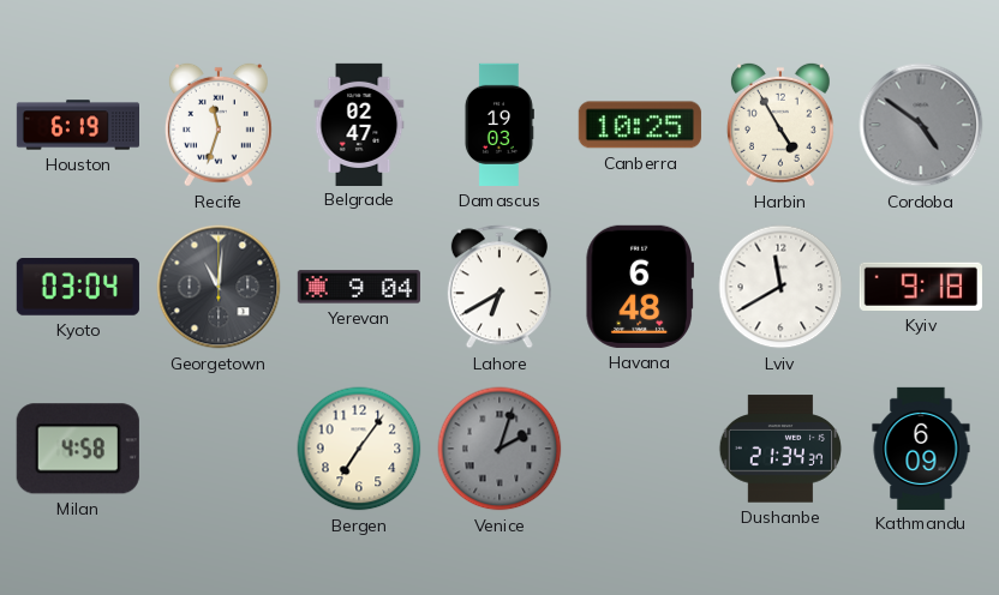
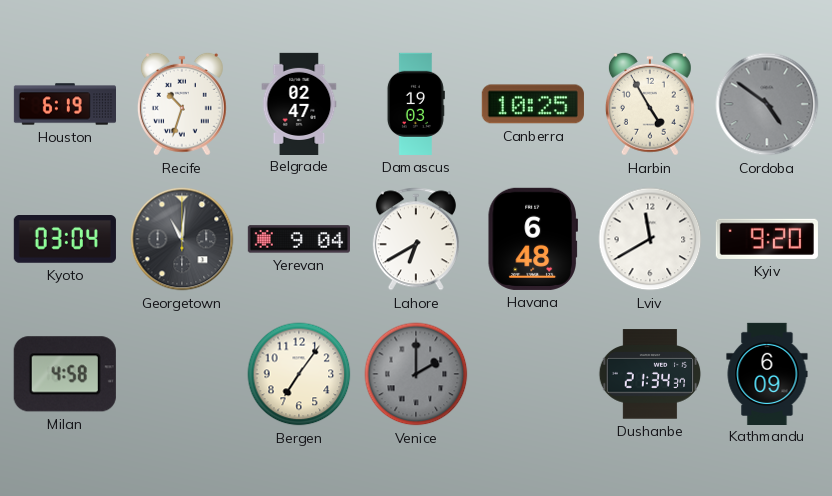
Recife: 11:33 -> 10:33
Kyiv: 9:18 -> 9:20
Venice: 2:03 -> 2:00
